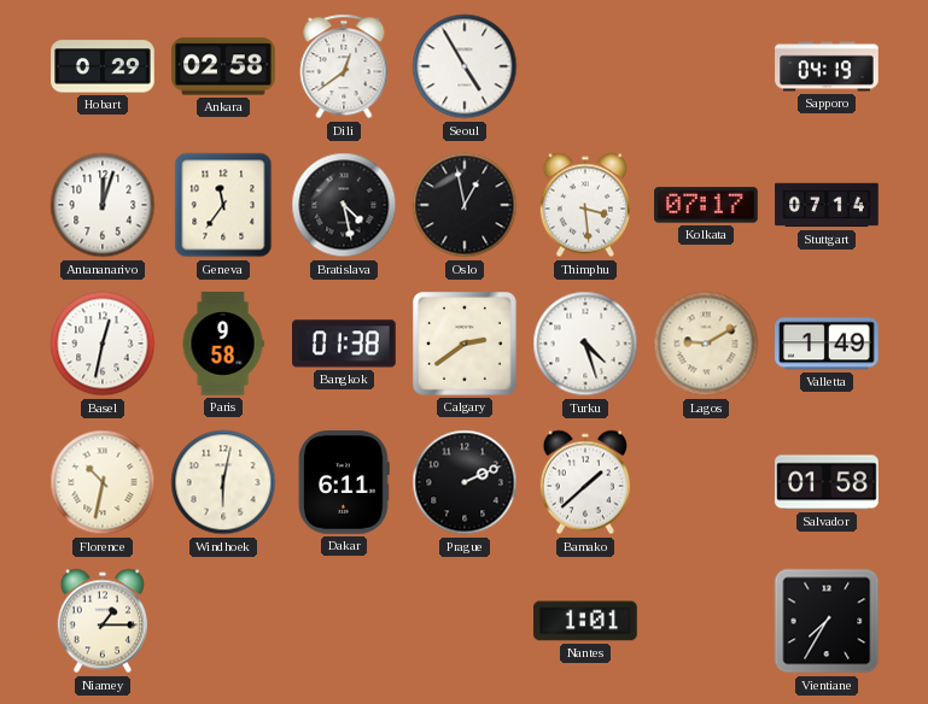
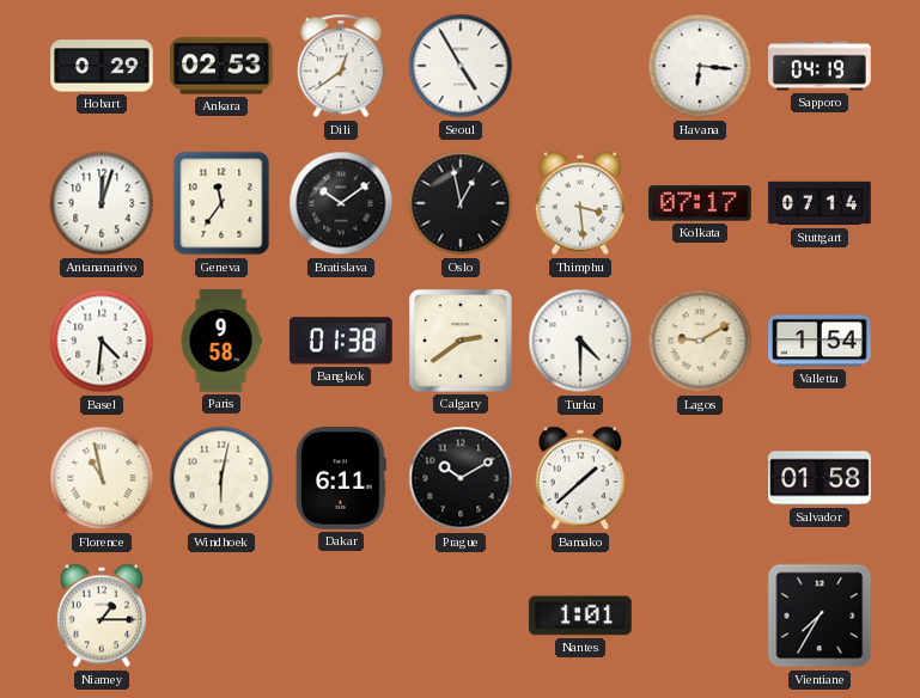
Ankara: 02:58 -> 02:53
Havana: none -> 6:16
Bratislava: 4:28 -> 10:09
Basel: 12:32 -> 4:31
Turku: 4:27 -> 4:30
Valletta: 1:49 -> 1:54
Florence: 10:32 -> 10:58
Prague: 2:11 -> 10:10
